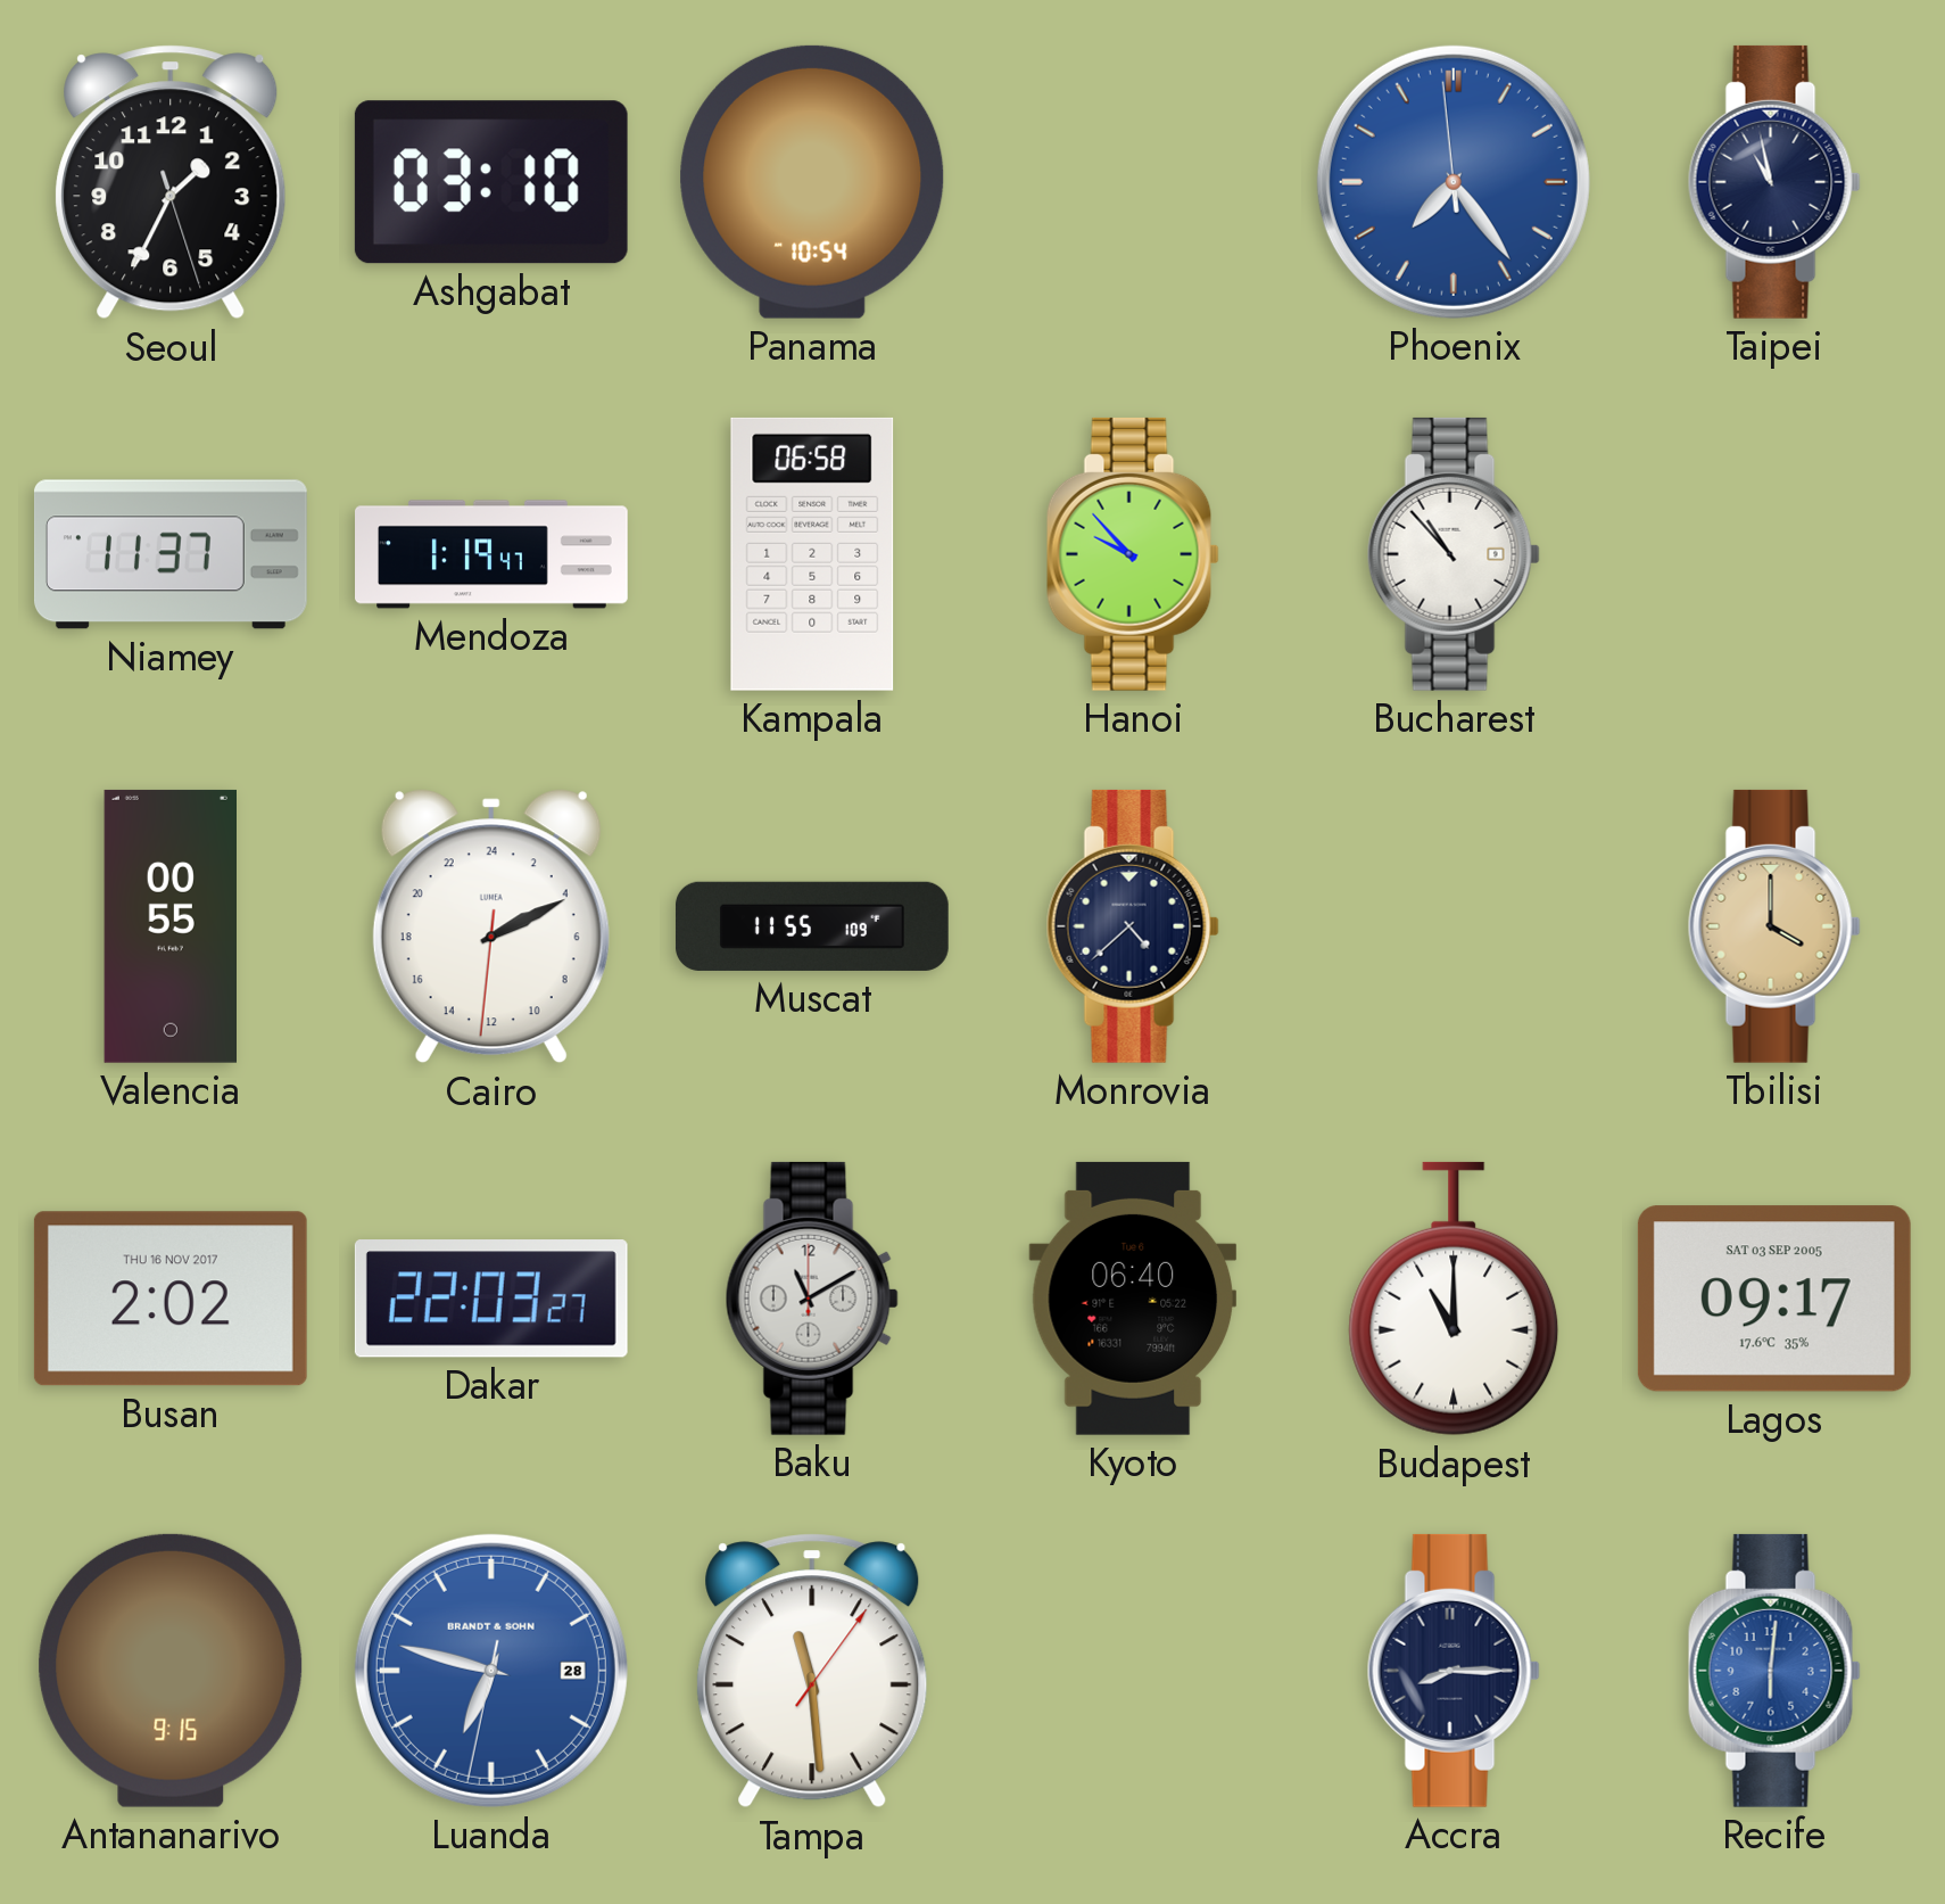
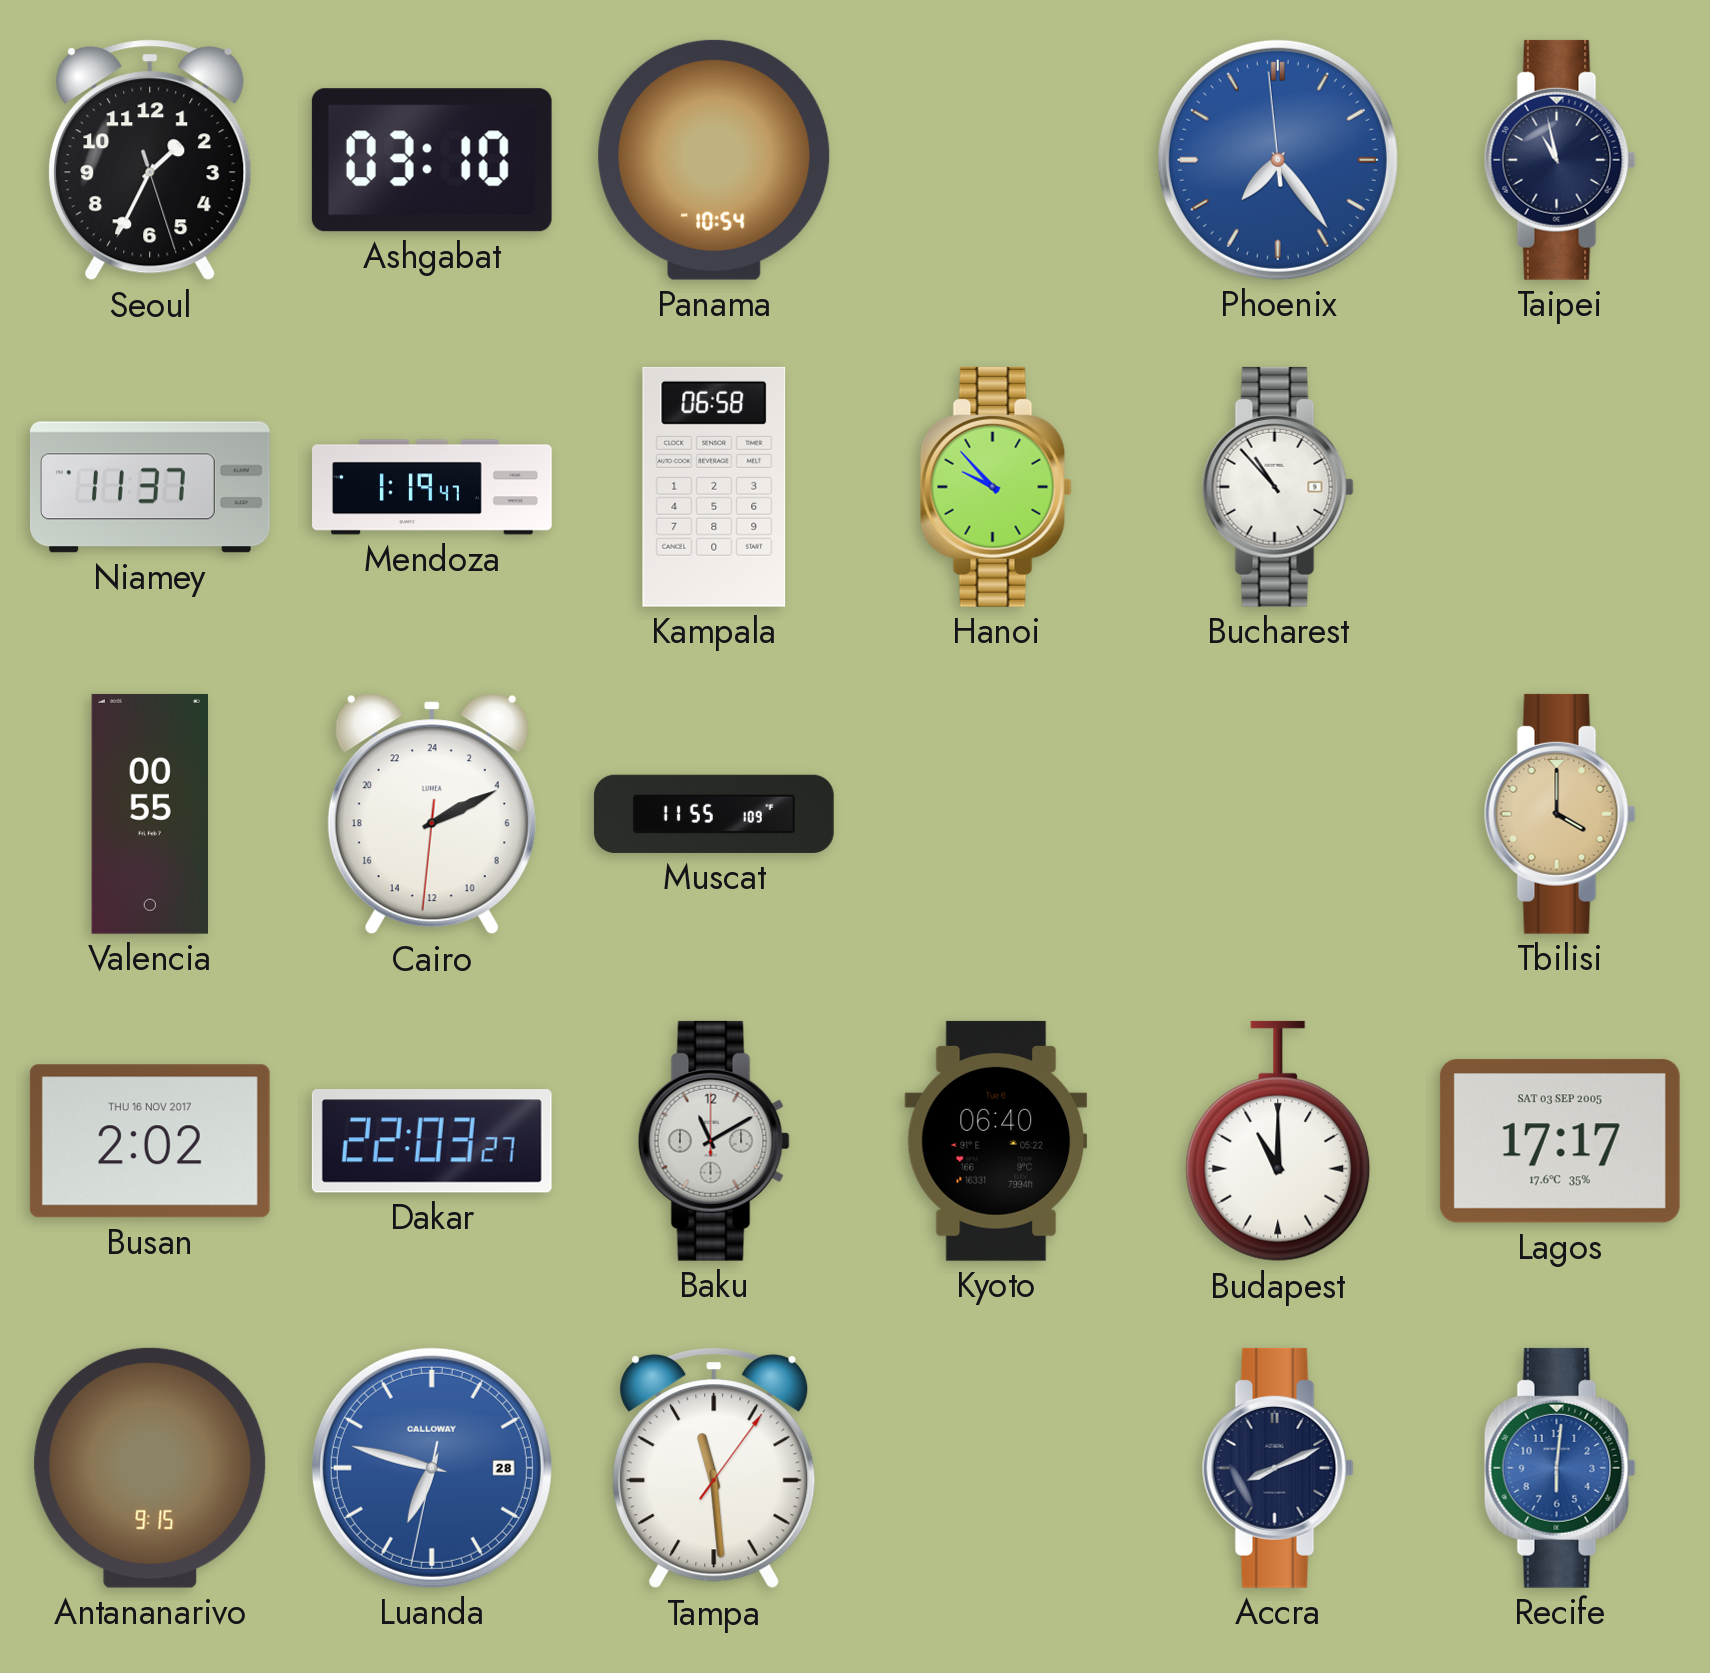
Monrovia: 4:38 -> none
Lagos: 09:17 -> 17:17
Luanda brand: BRANDT & SOHN -> CALLOWAY
Accra: 8:15 -> 8:11
